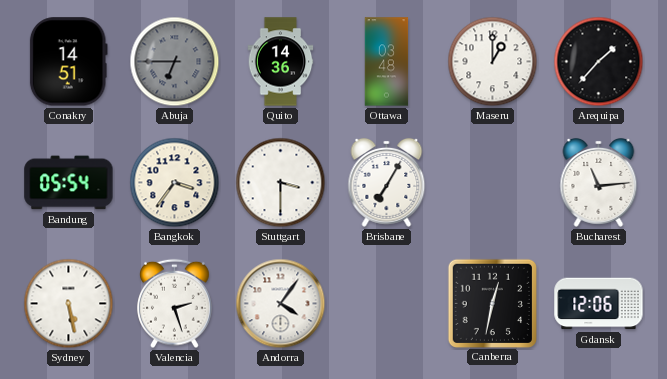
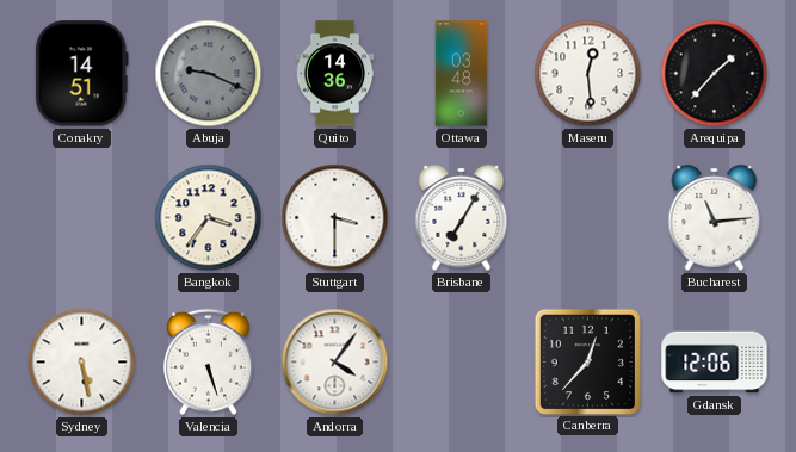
Abuja: 6:45 -> 9:19
Maseru: 1:00 -> 12:29
Bandung: 05:54 -> none
Valencia: 2:27 -> 5:27
Canberra: 12:32 -> 12:37
